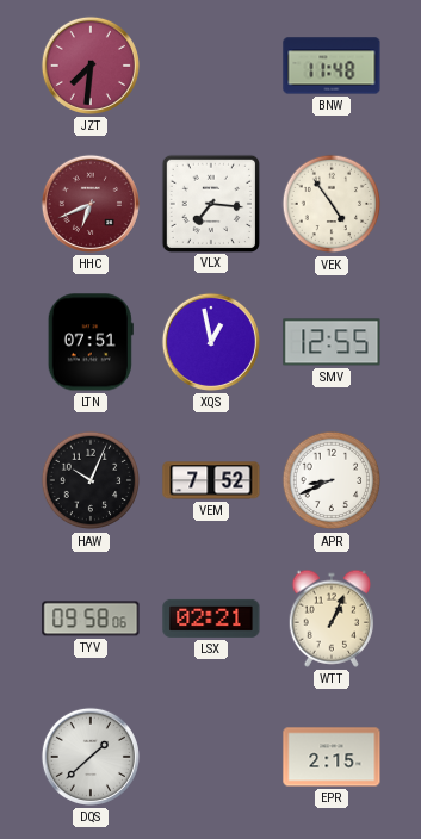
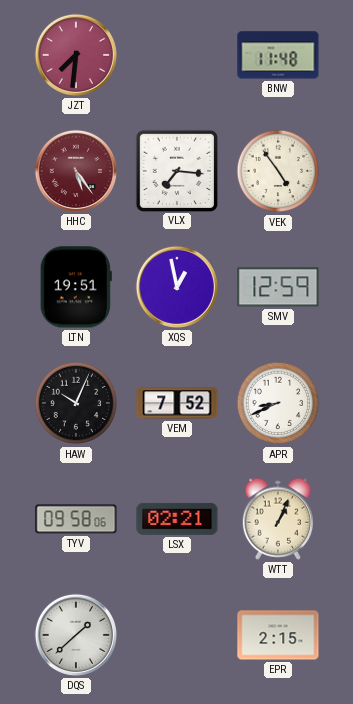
HHC: 6:41 -> 5:24
LTN: 07:51 -> 19:51
SMV: 12:55 -> 12:59
